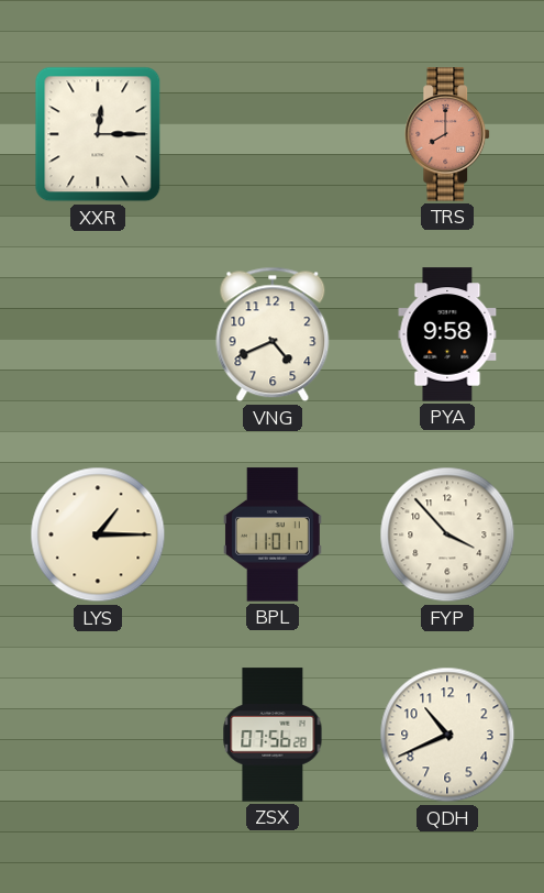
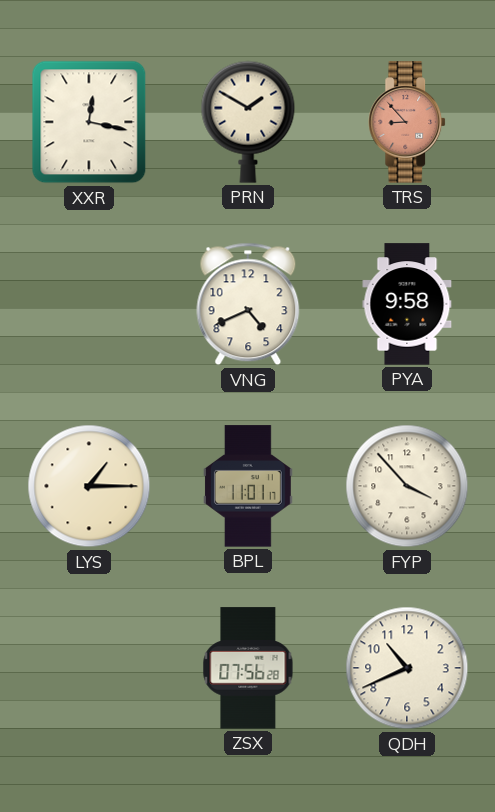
XXR: 12:15 -> 12:17
PRN: none -> 1:50
TRS: 8:00 -> 8:53
